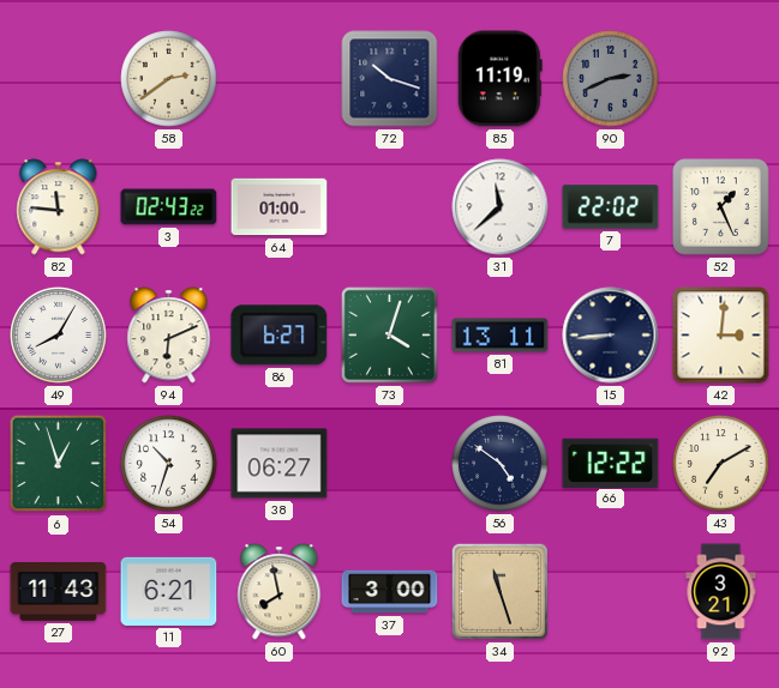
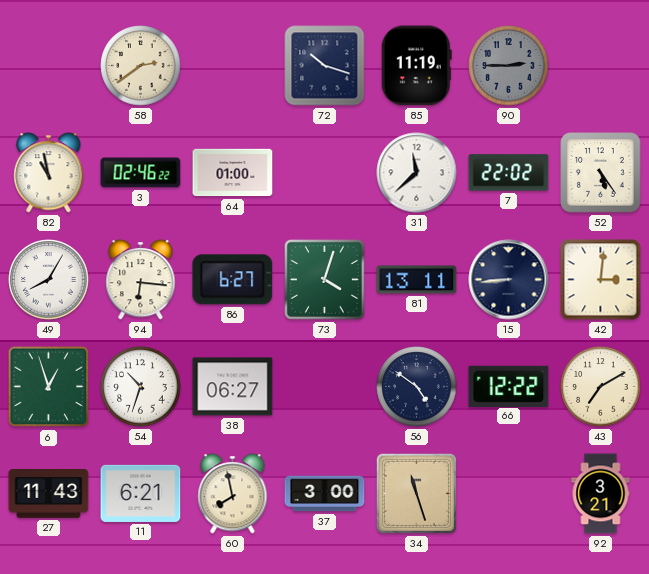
90: 2:41 -> 2:45
82: 11:46 -> 10:58
3: 02:43 -> 02:46
52: 1:26 -> 5:24
94: 6:11 -> 6:16
